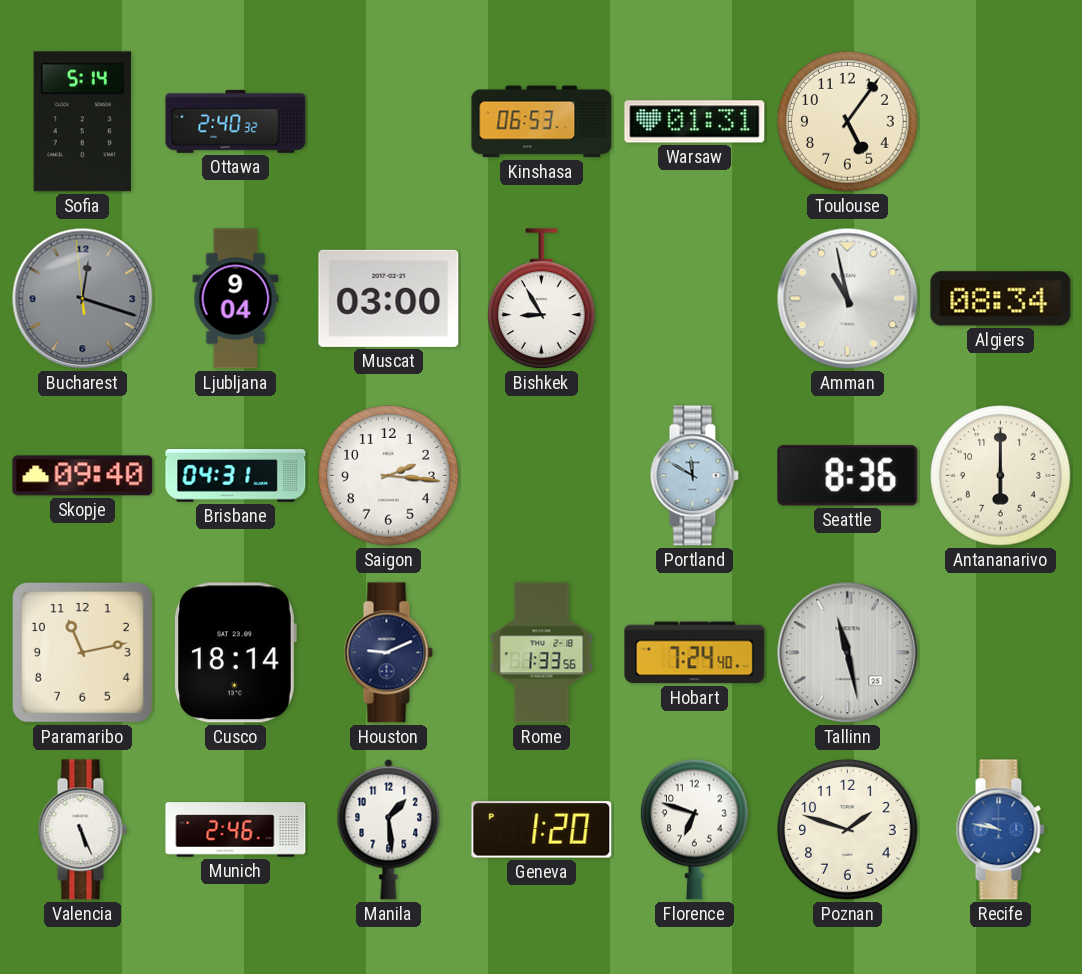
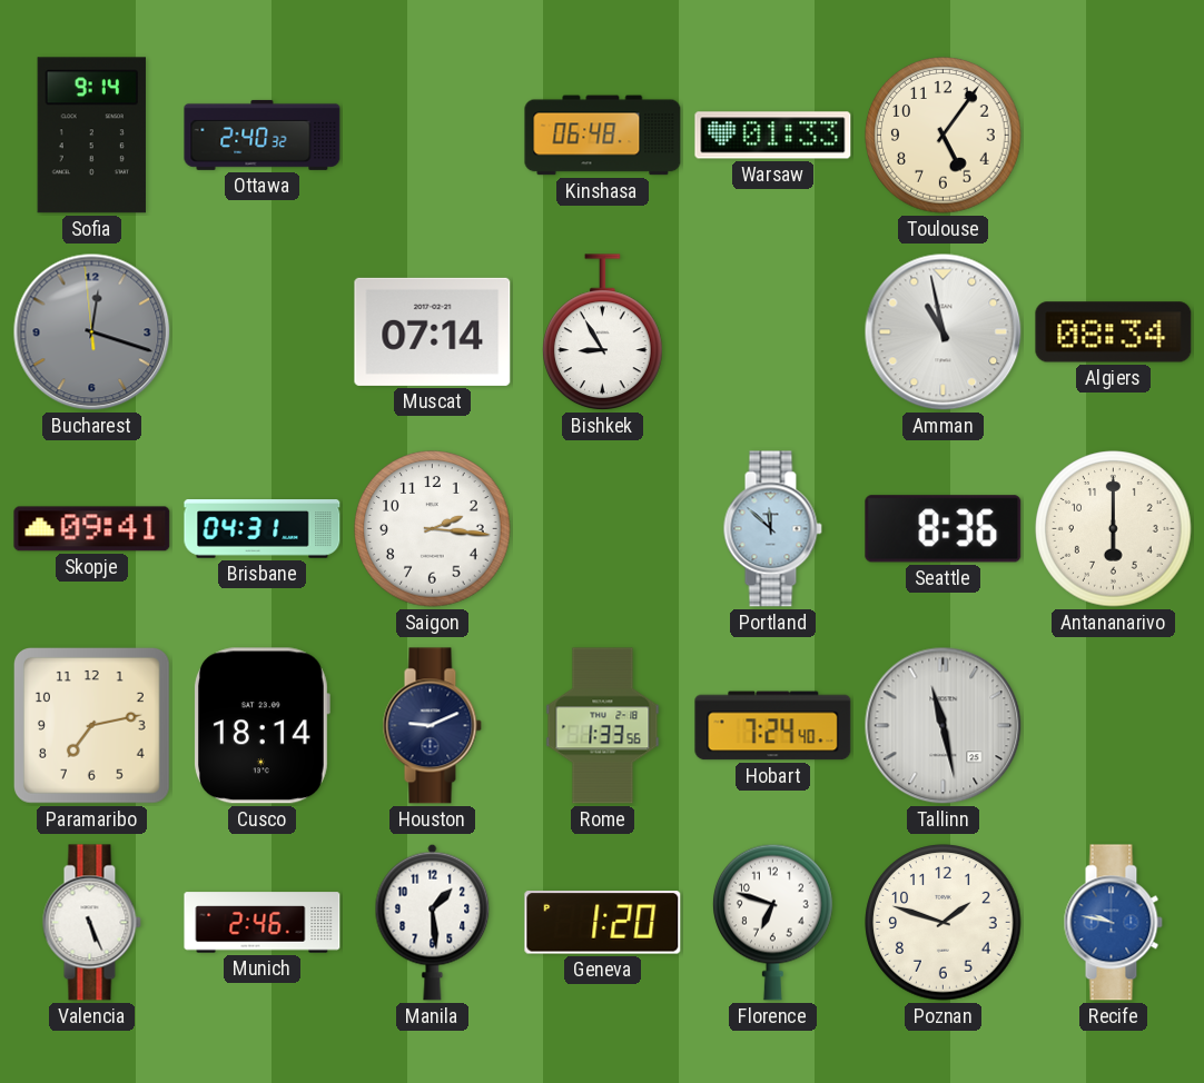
Sofia: 5:14 -> 9:14
Kinshasa: 06:53 -> 06:48
Warsaw: 01:31 -> 01:33
Ljubljana: 9:04 -> none
Muscat: 03:00 -> 07:14
Skopje: 09:40 -> 09:41
Portland: 11:50 -> 11:52
Paramaribo: 11:13 -> 7:13
